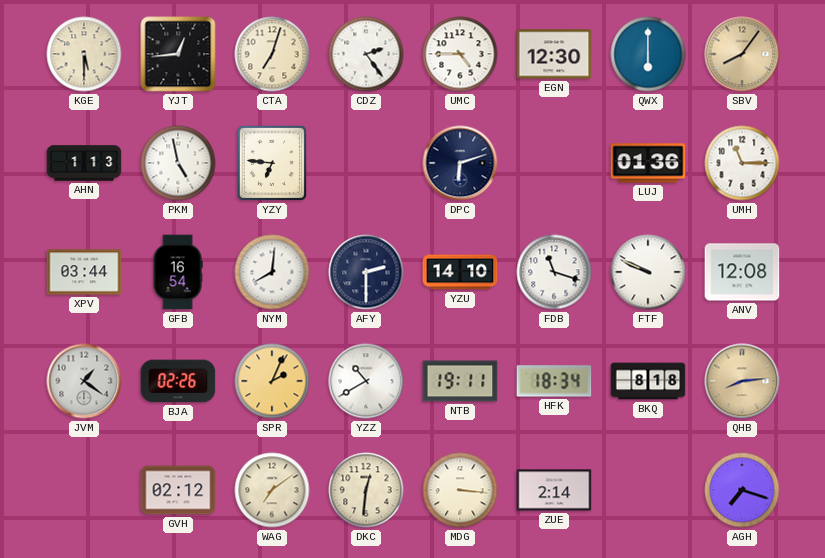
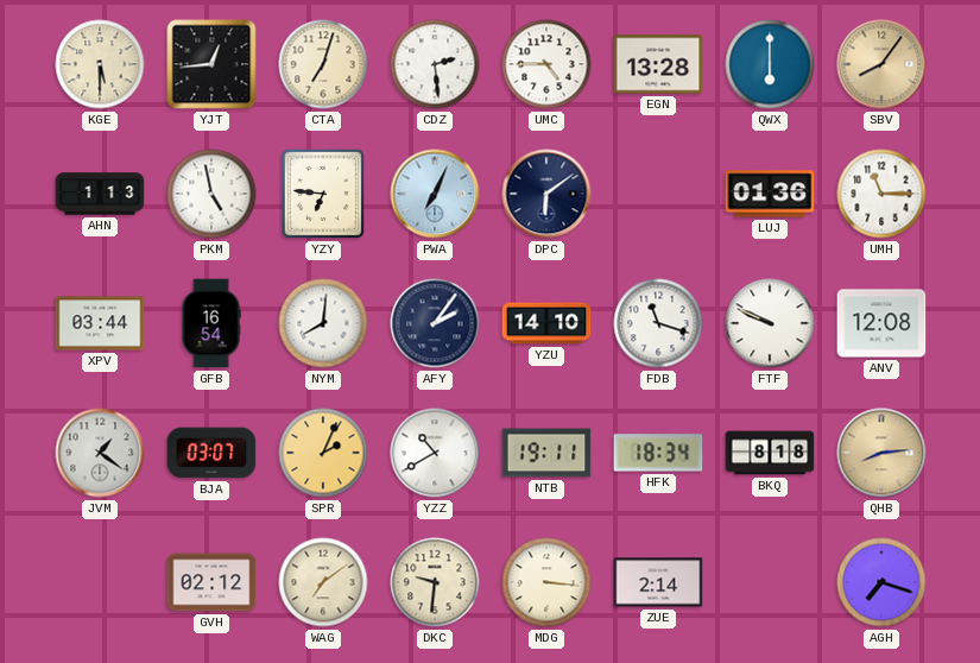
CDZ: 2:24 -> 2:29
EGN: 12:30 -> 13:28
PWA: none -> 7:04
DPC: 6:12 -> 6:09
AFY: 2:30 -> 2:06
BJA: 02:26 -> 03:07
DKC: 12:31 -> 9:31
